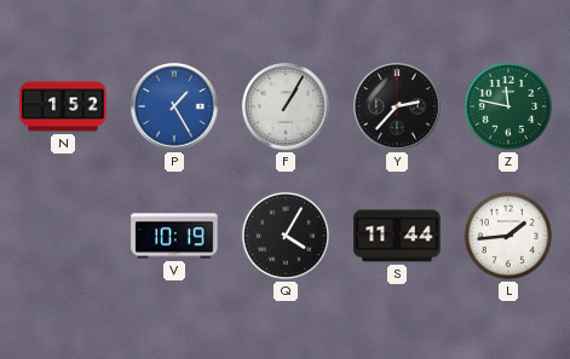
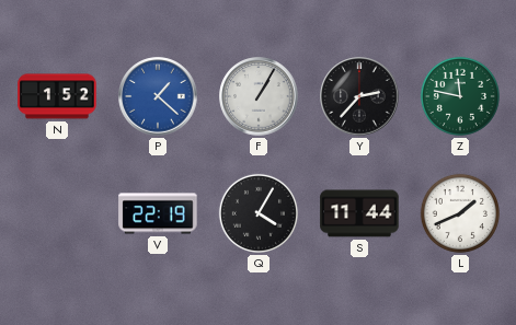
P: 1:25 -> 1:22
V: 10:19 -> 22:19
L: 1:44 -> 1:41
